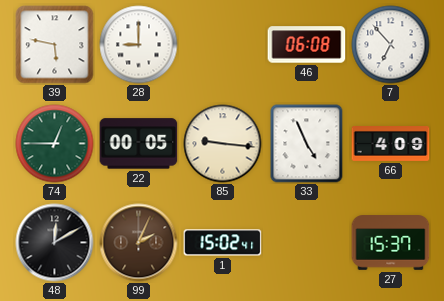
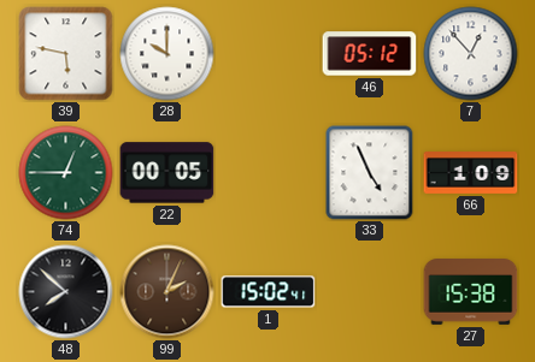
28: 9:00 -> 10:00
46: 06:08 -> 05:12
7: 6:53 -> 12:53
85: 9:16 -> none
66: 4:09 -> 1:09
48: 12:10 -> 7:52
27: 15:37 -> 15:38
